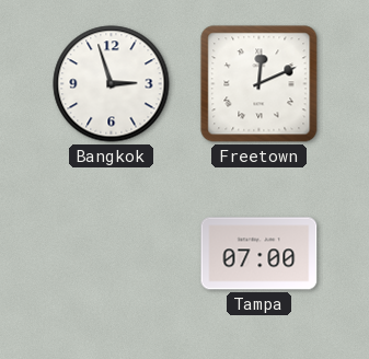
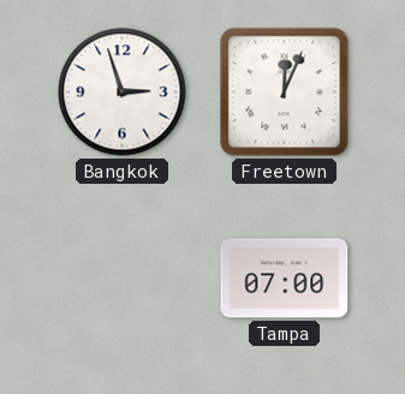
Freetown: 12:11 -> 12:04
